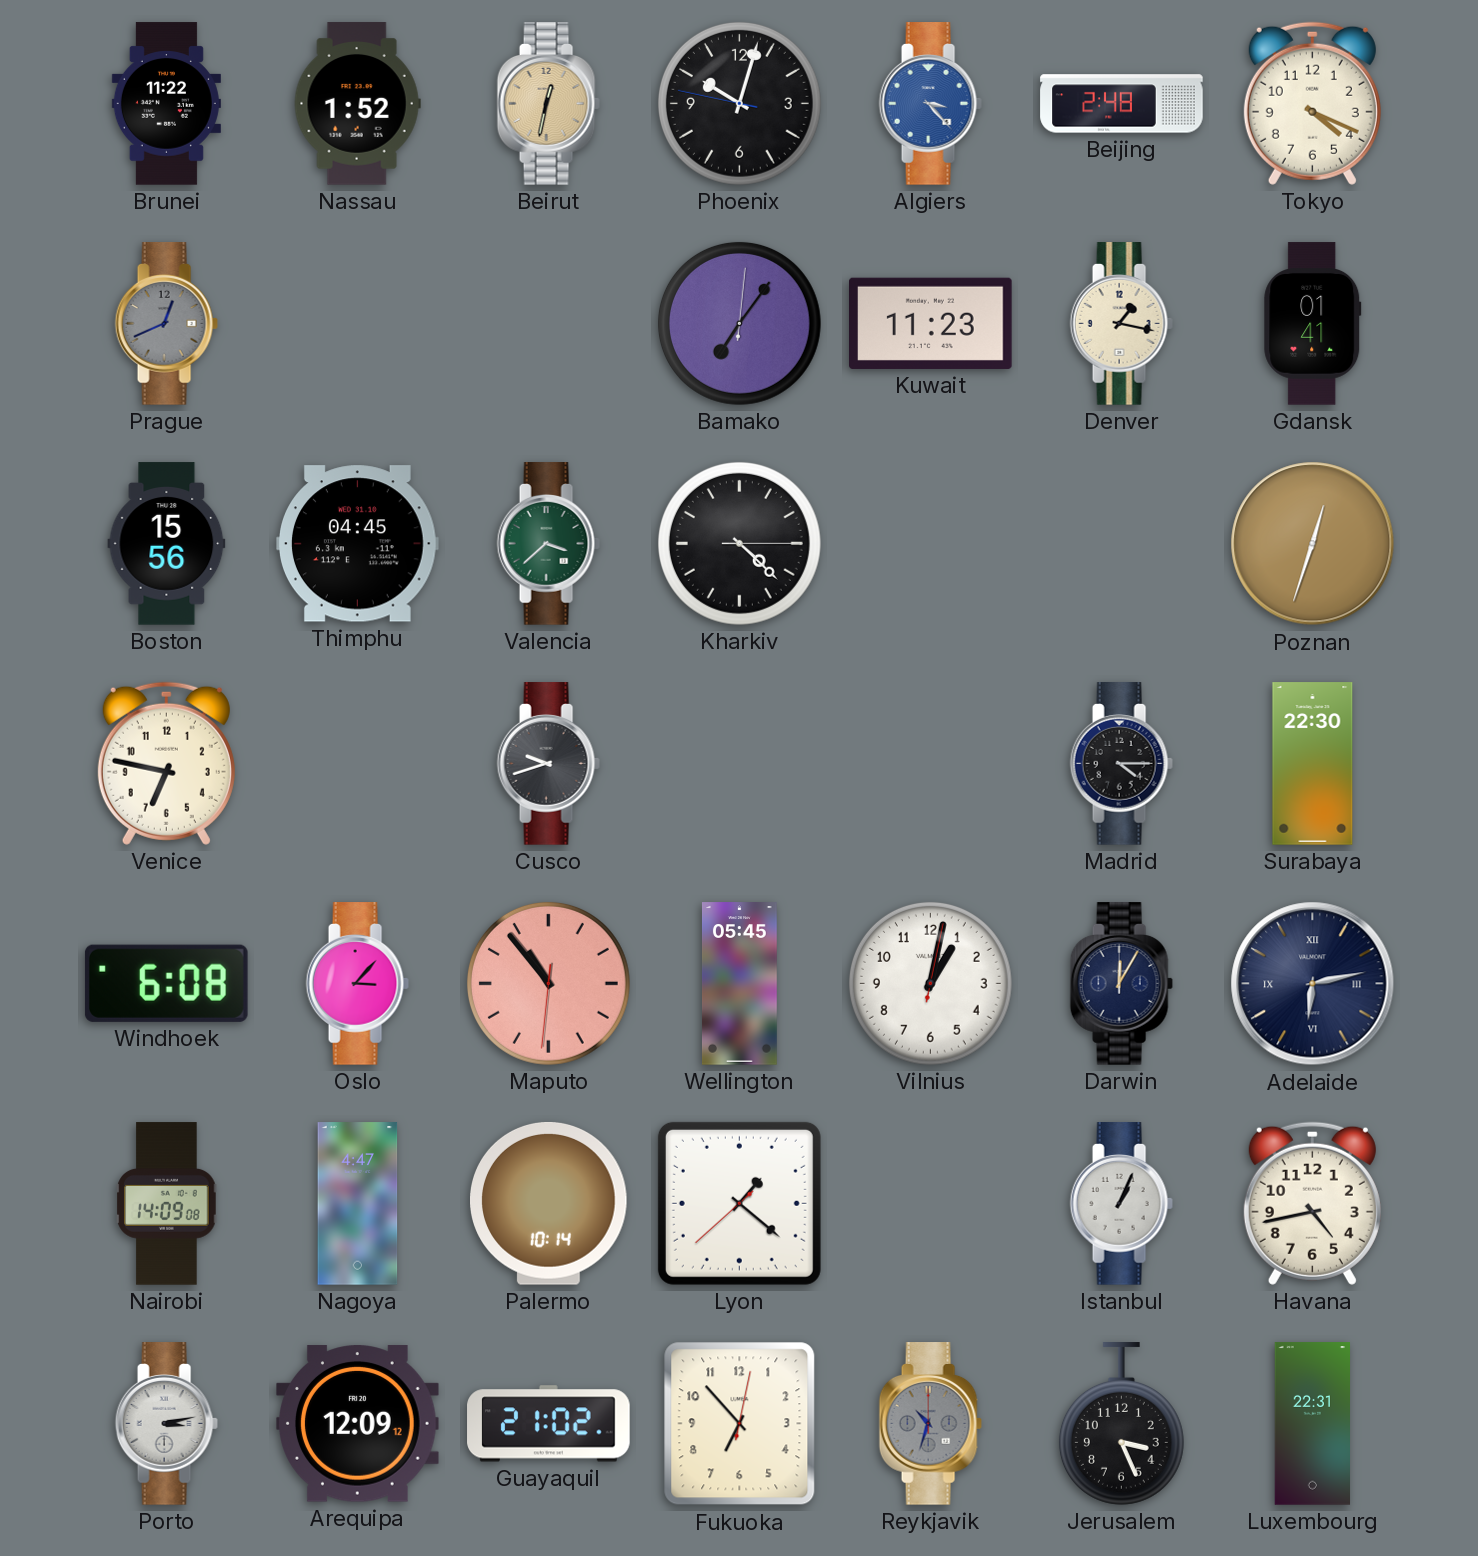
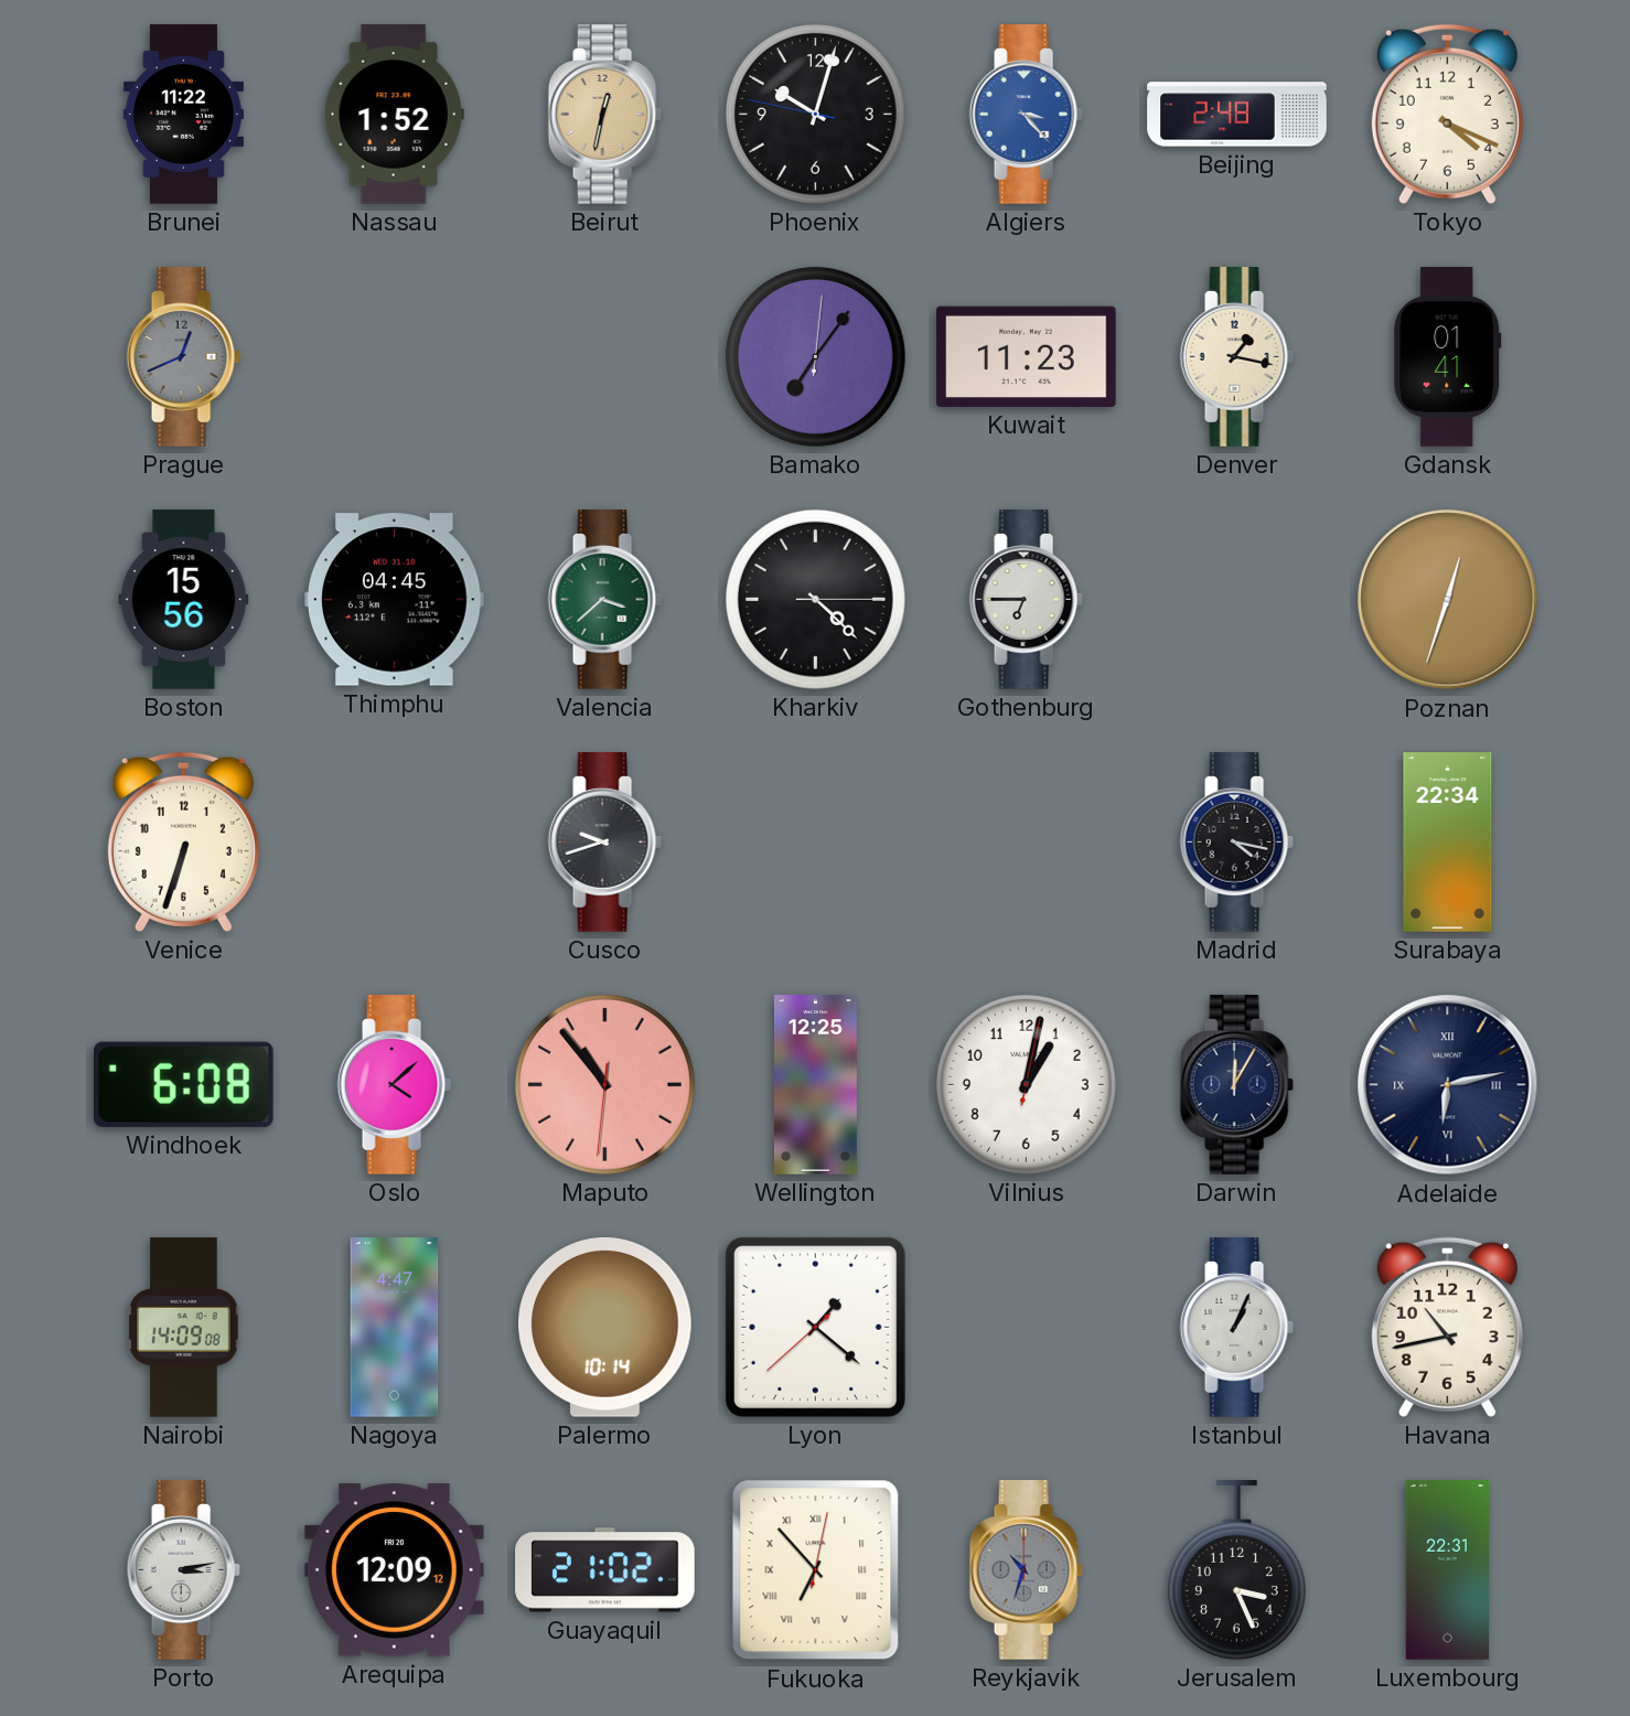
Gothenburg: none -> 6:45
Venice: 6:47 -> 6:33
Madrid: 4:15 -> 4:17
Surabaya: 22:30 -> 22:34
Oslo: 3:07 -> 4:08
Wellington: 05:45 -> 12:25
Havana: 4:43 -> 10:43
Fukuoka numerals: Arabic -> Roman
